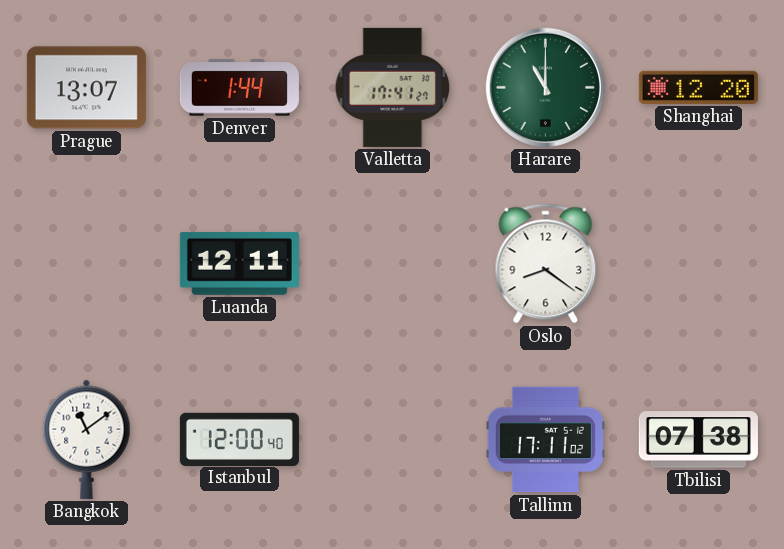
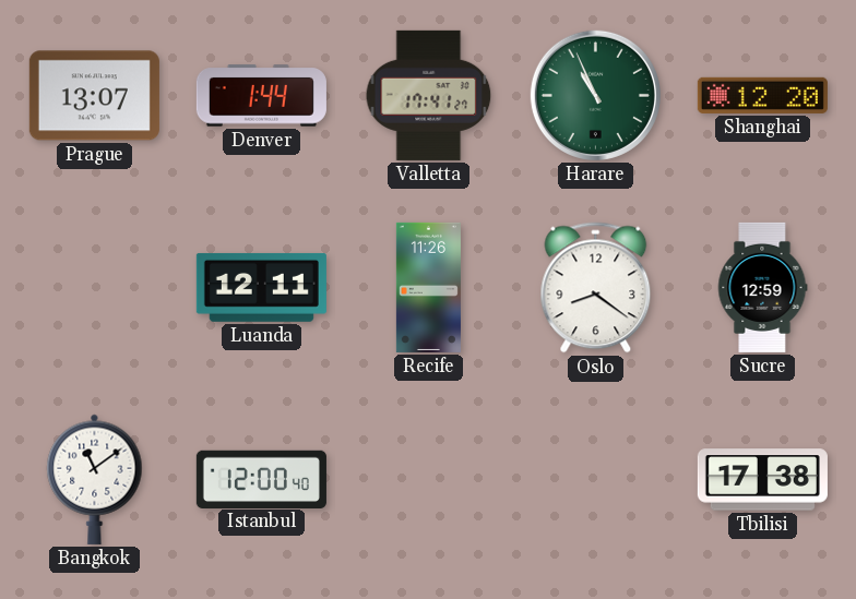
Harare: 11:00 -> 10:56
Recife: none -> 11:26
Sucre: none -> 12:59
Tallinn: 17:11 -> none
Tbilisi: 07:38 -> 17:38
